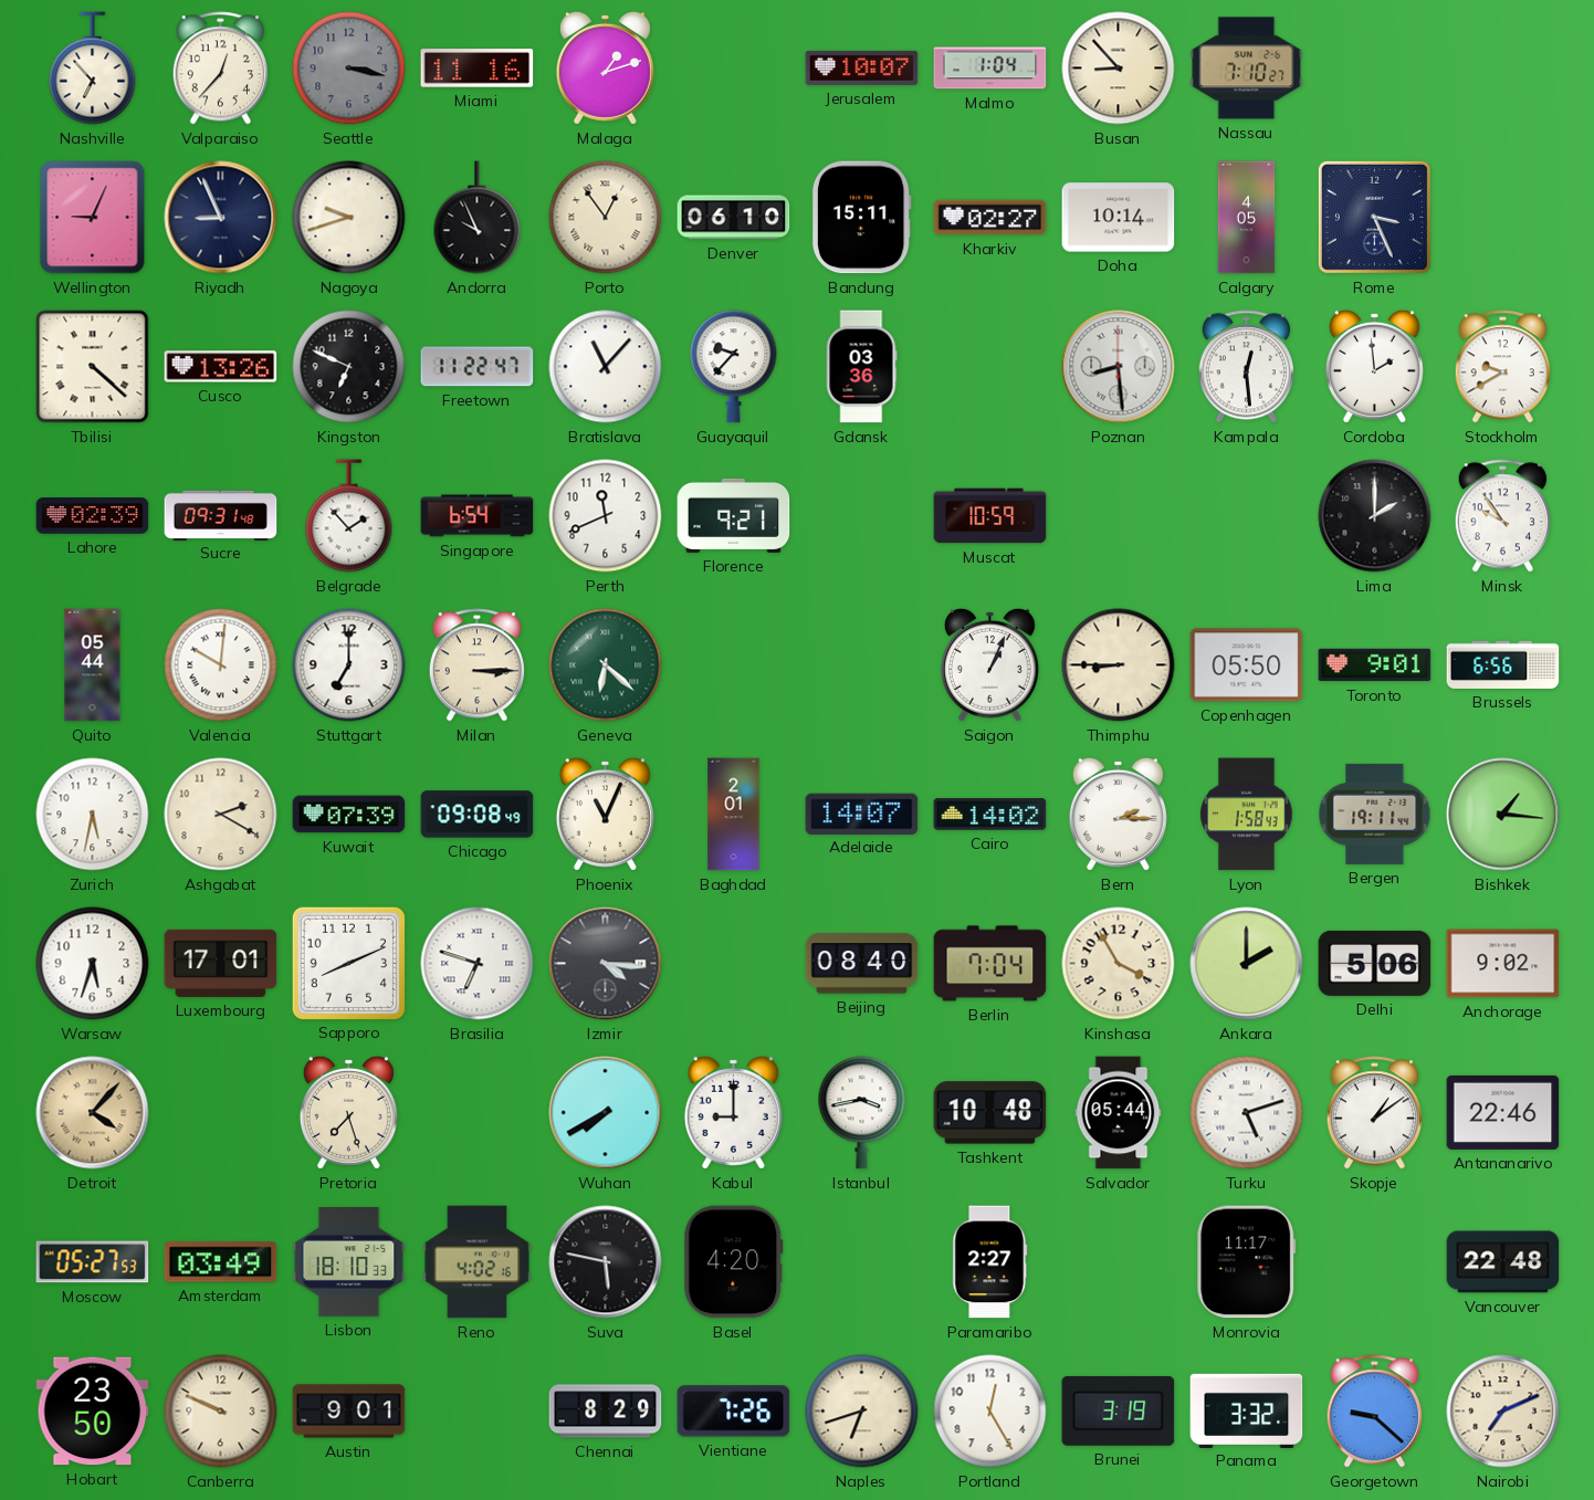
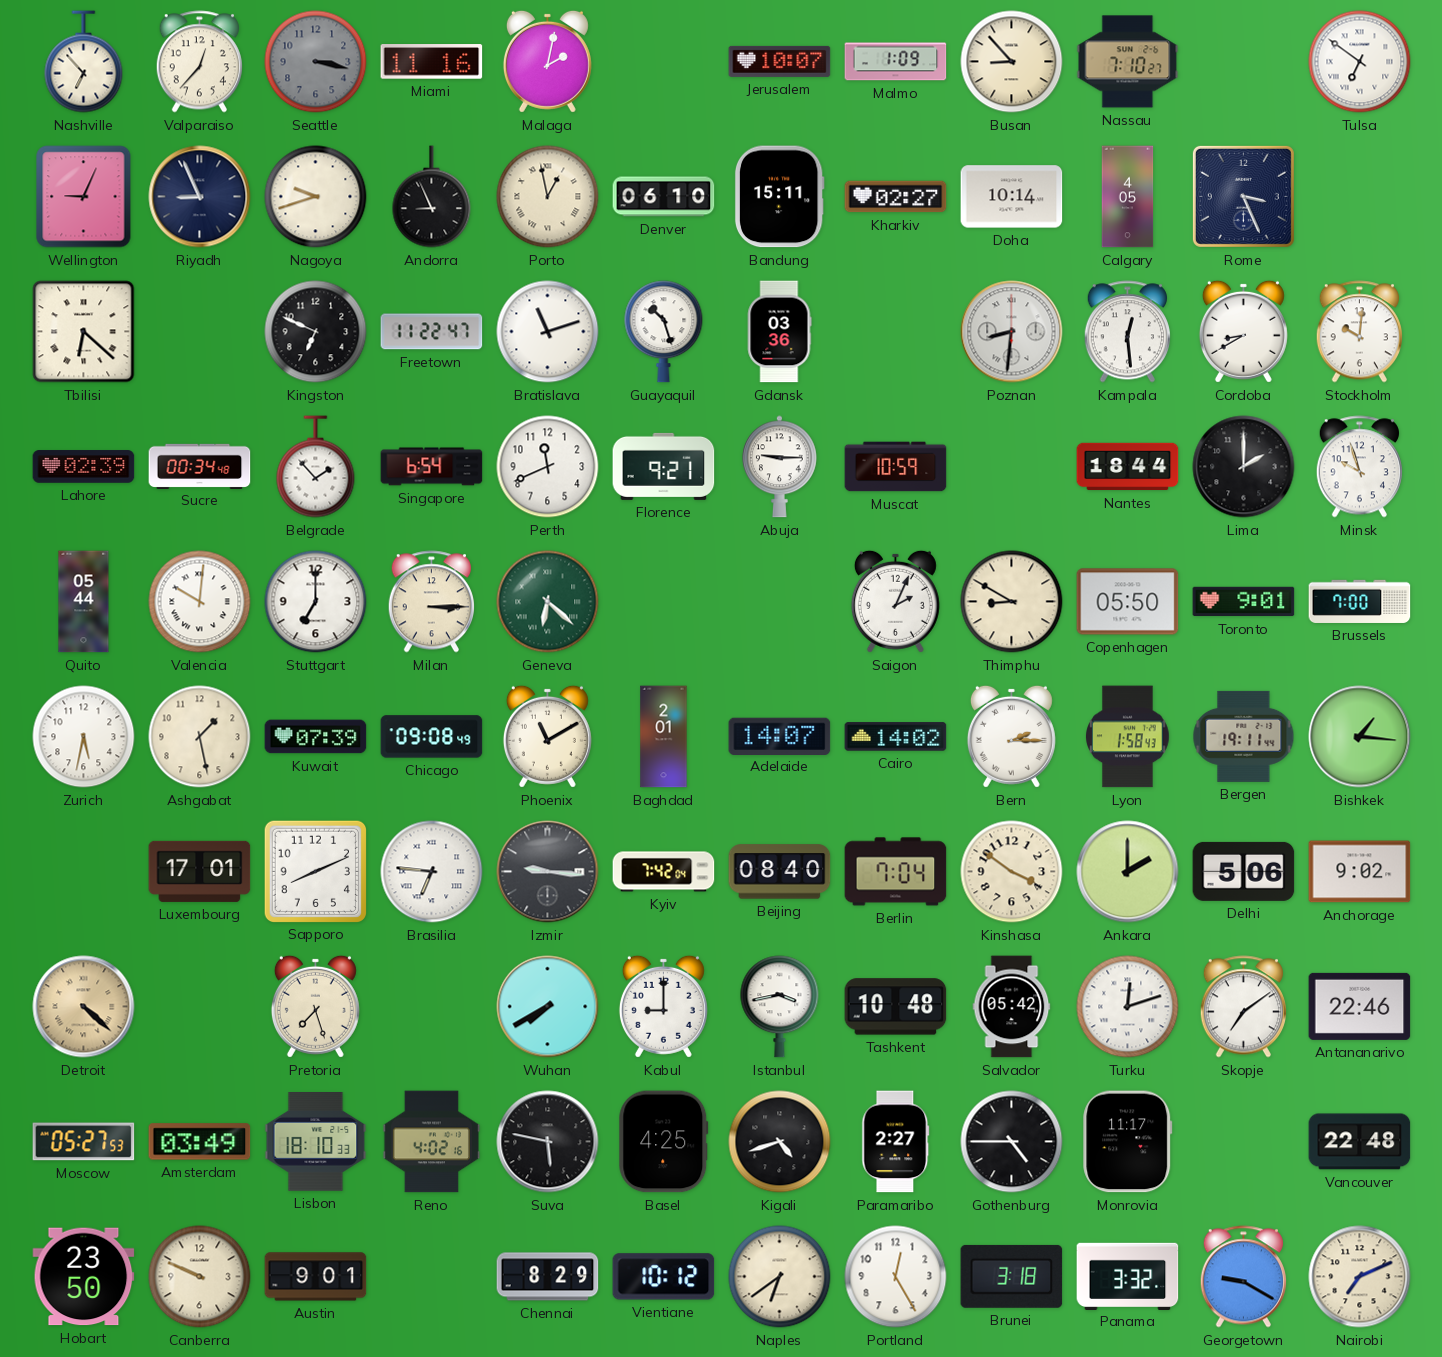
Malaga: 1:12 -> 2:02
Malmo: 1:04 -> 1:09
Tulsa: none -> 6:51
Andorra: 9:56 -> 8:56
Porto: 12:54 -> 12:58
Tbilisi: 4:22 -> 6:22
Cusco: 13:26 -> none
Bratislava: 11:07 -> 11:12
Guayaquil: 9:37 -> 10:27
Poznan: 8:29 -> 8:31
Cordoba: 1:59 -> 8:40
Stockholm: 9:40 -> 10:01
Sucre: 09:31 -> 00:34
Abuja: none -> 9:15
Nantes: none -> 18:44
Minsk: 9:54 -> 9:57
Saigon: 1:04 -> 2:04
Thimphu: 8:45 -> 8:50
Brussels: 6:56 -> 7:00
Ashgabat: 2:20 -> 1:28
Phoenix: 11:04 -> 11:10
Warsaw: 5:33 -> none
Brasilia: 6:48 -> 6:46
Izmir: 4:16 -> 9:16
Kyiv: none -> 7:42
Kinshasa: 3:55 -> 3:51
Detroit: 4:07 -> 4:22
Salvador: 05:44 -> 05:42
Turku: 5:12 -> 12:12
Skopje: 1:09 -> 7:09
Basel: 4:20 -> 4:25
Kigali: none -> 4:42
Gothenburg: none -> 4:45
Vientiane: 7:26 -> 10:12
Naples: 6:42 -> 6:39
Brunei: 3:19 -> 3:18
Georgetown: 9:22 -> 9:20
